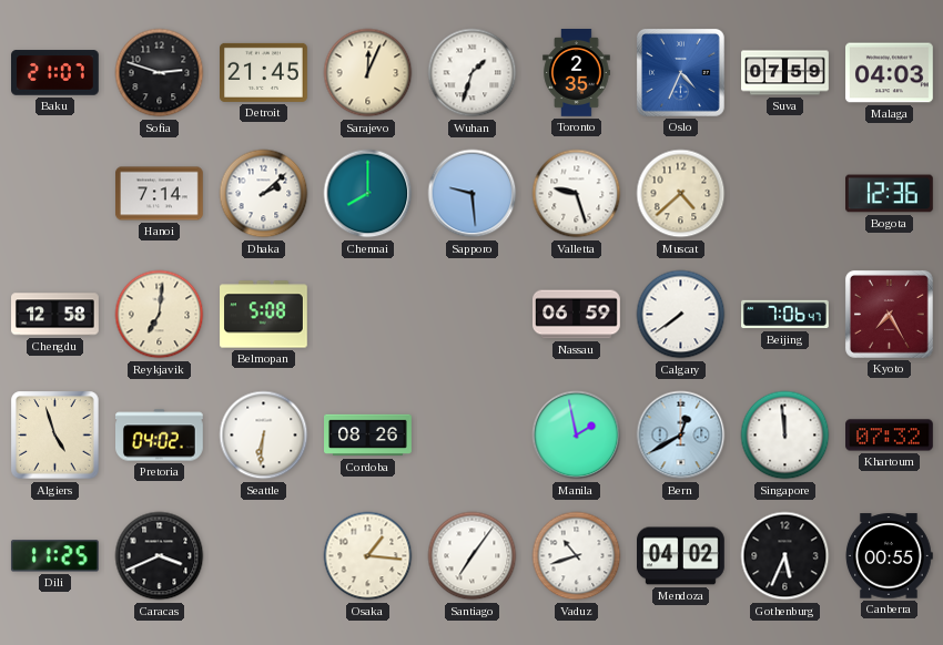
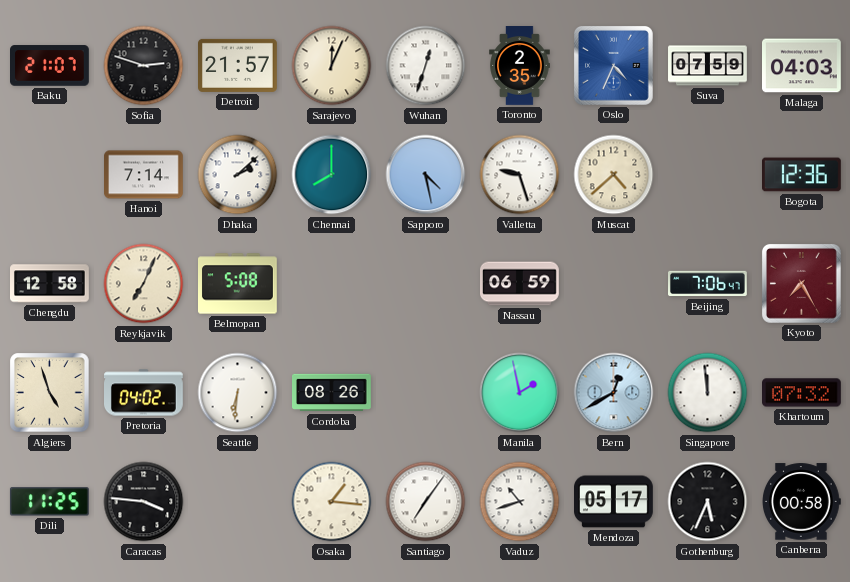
Detroit: 21:45 -> 21:57
Wuhan: 1:33 -> 12:33
Sapporo: 9:29 -> 4:28
Reykjavik: 7:01 -> 7:04
Calgary: 7:39 -> none
Caracas: 3:41 -> 3:46
Mendoza: 04:02 -> 05:17
Canberra: 00:55 -> 00:58
